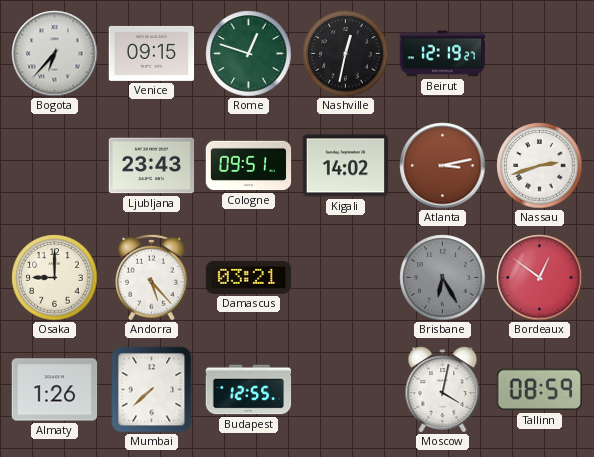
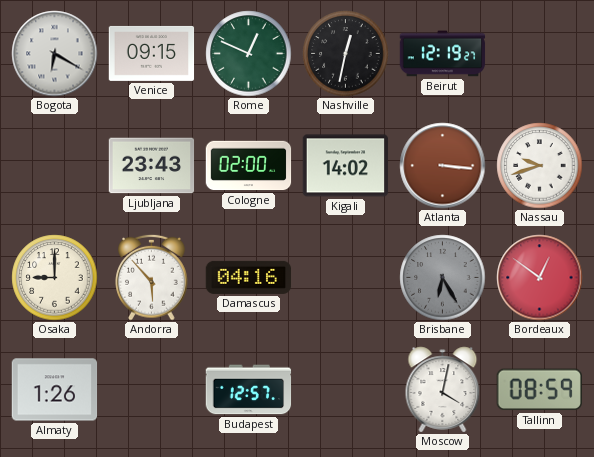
Bogota: 6:37 -> 6:20
Rome: 12:48 -> 12:49
Cologne: 09:51 -> 02:00
Atlanta: 3:13 -> 3:16
Nassau: 2:42 -> 9:42
Andorra: 5:23 -> 5:53
Damascus: 03:21 -> 04:16
Mumbai: 7:38 -> none
Budapest: 12:55 -> 12:57
